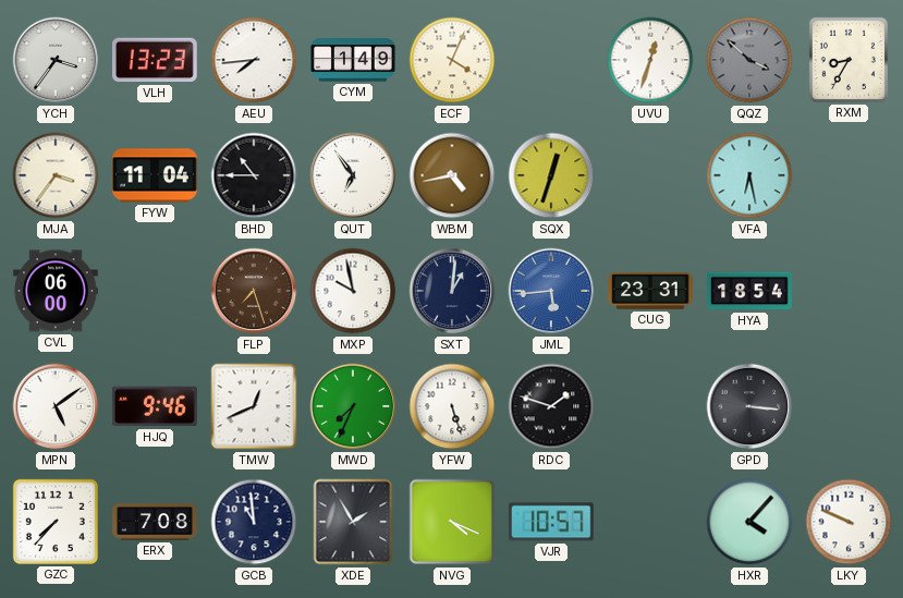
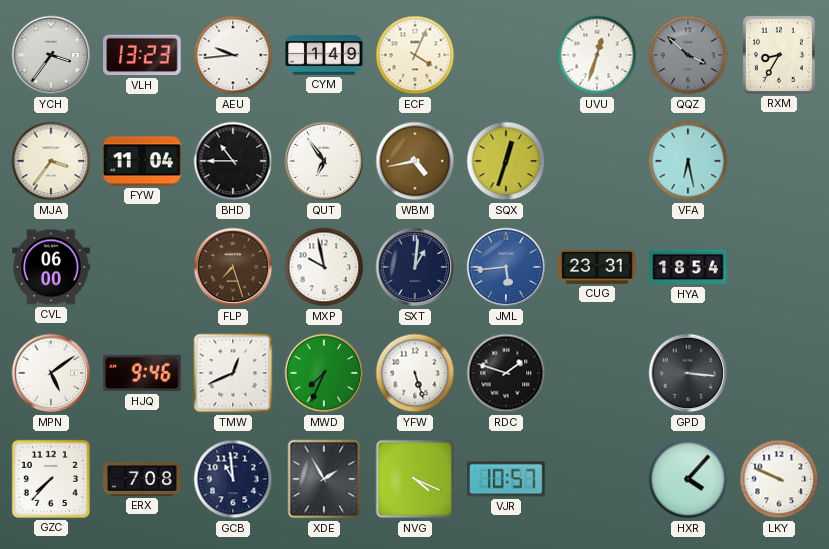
AEU: 7:44 -> 9:44
